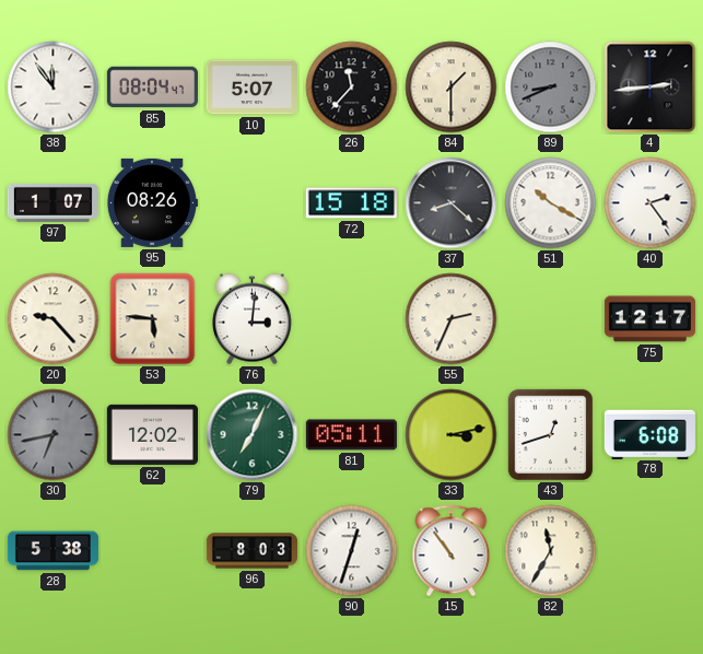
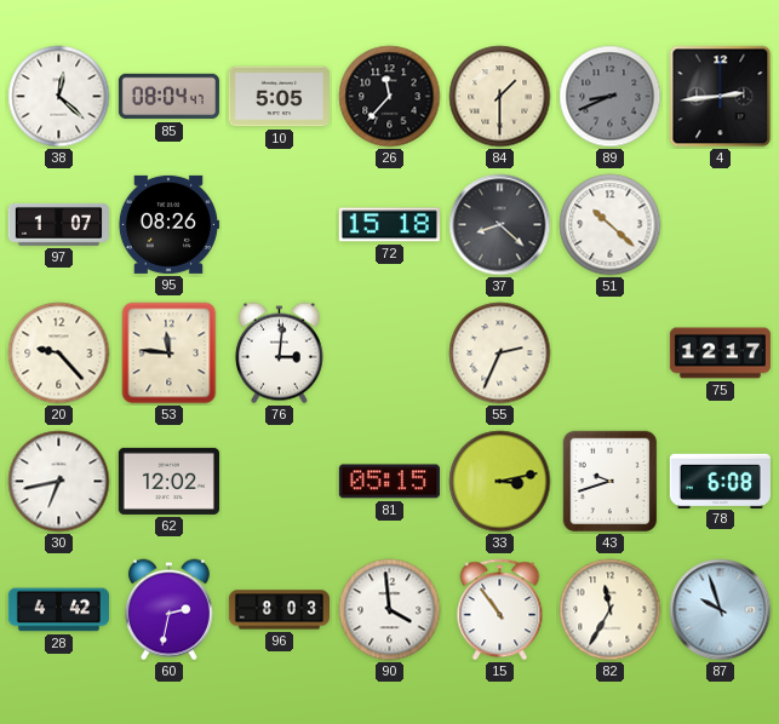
38: 11:54 -> 12:22
10: 5:07 -> 5:05
51: 10:20 -> 10:22
40: 2:24 -> none
53: 5:46 -> 11:46
30 dial: grey -> white
79: 7:04 -> none
81: 05:11 -> 05:15
43: 12:42 -> 9:42
28: 5:38 -> 4:42
60: none -> 2:32
90: 12:33 -> 3:59
87: none -> 9:57
